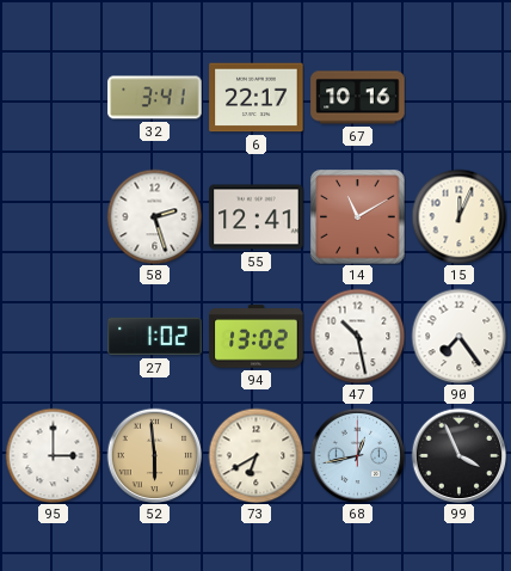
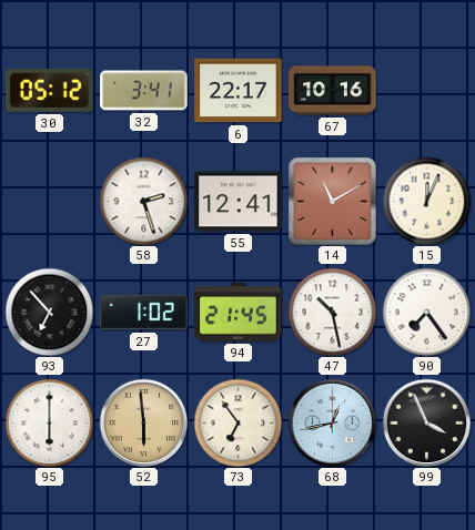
30: none -> 05:12
93: none -> 6:53
94: 13:02 -> 21:45
95: 3:00 -> 6:00
73: 6:40 -> 6:54
